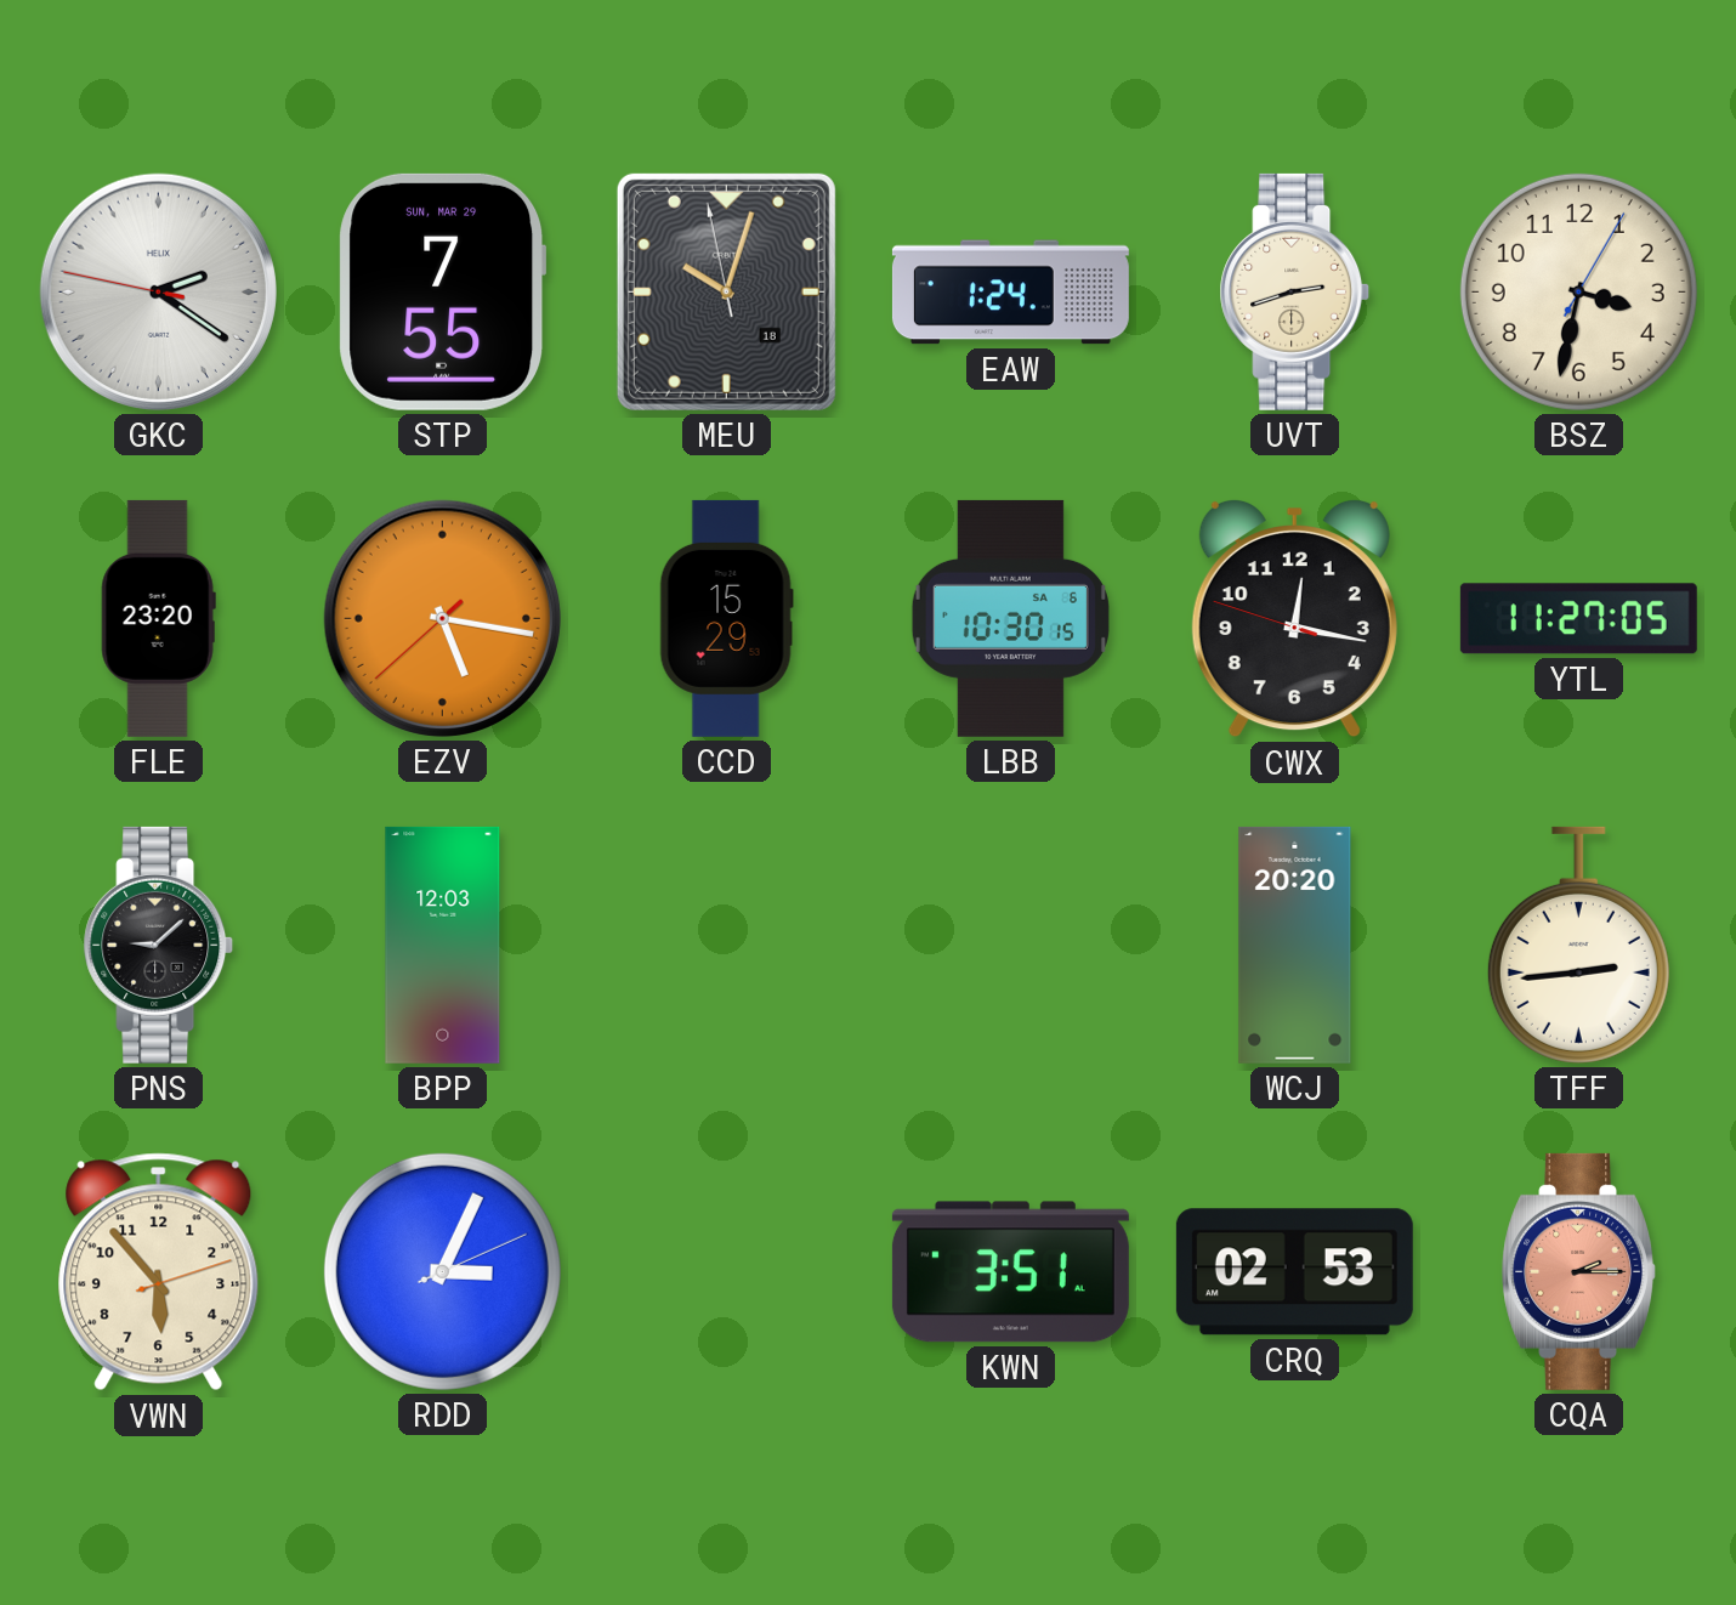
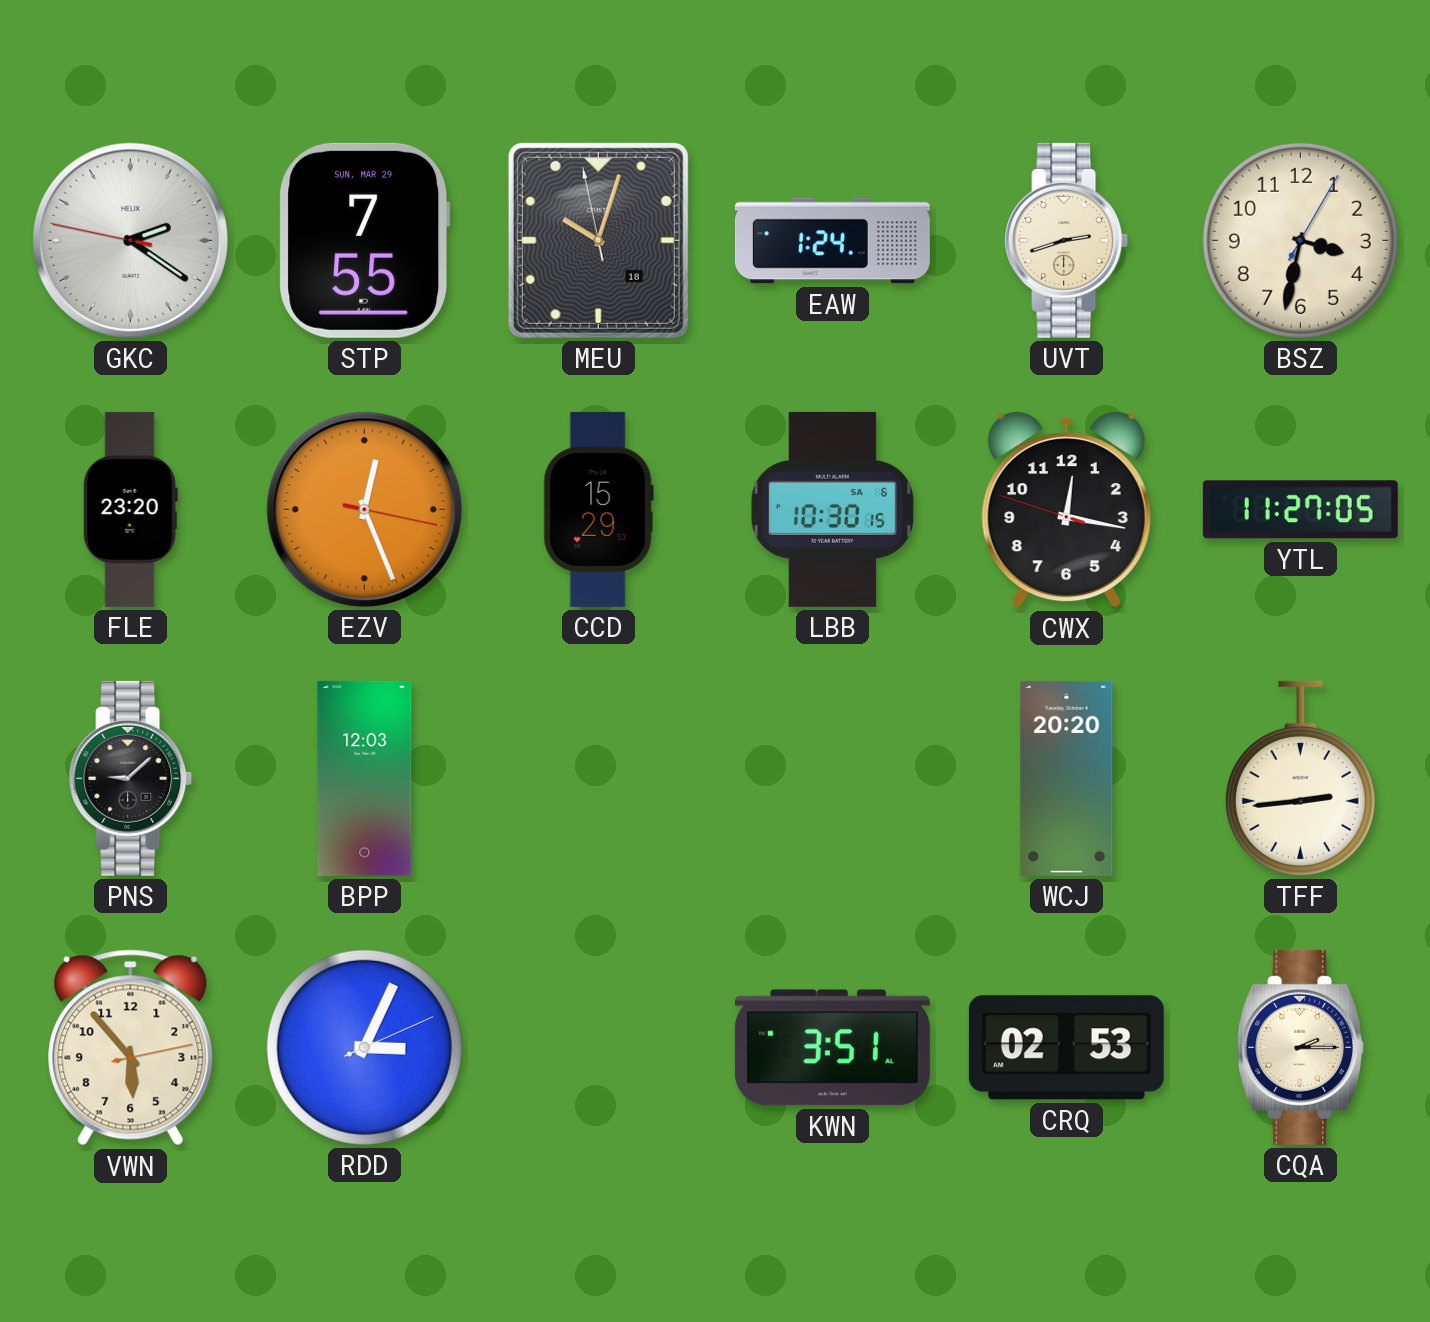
EZV: 5:16 -> 12:26
VWN: 5:53:12 -> 5:53:13
CQA dial: salmon -> cream
